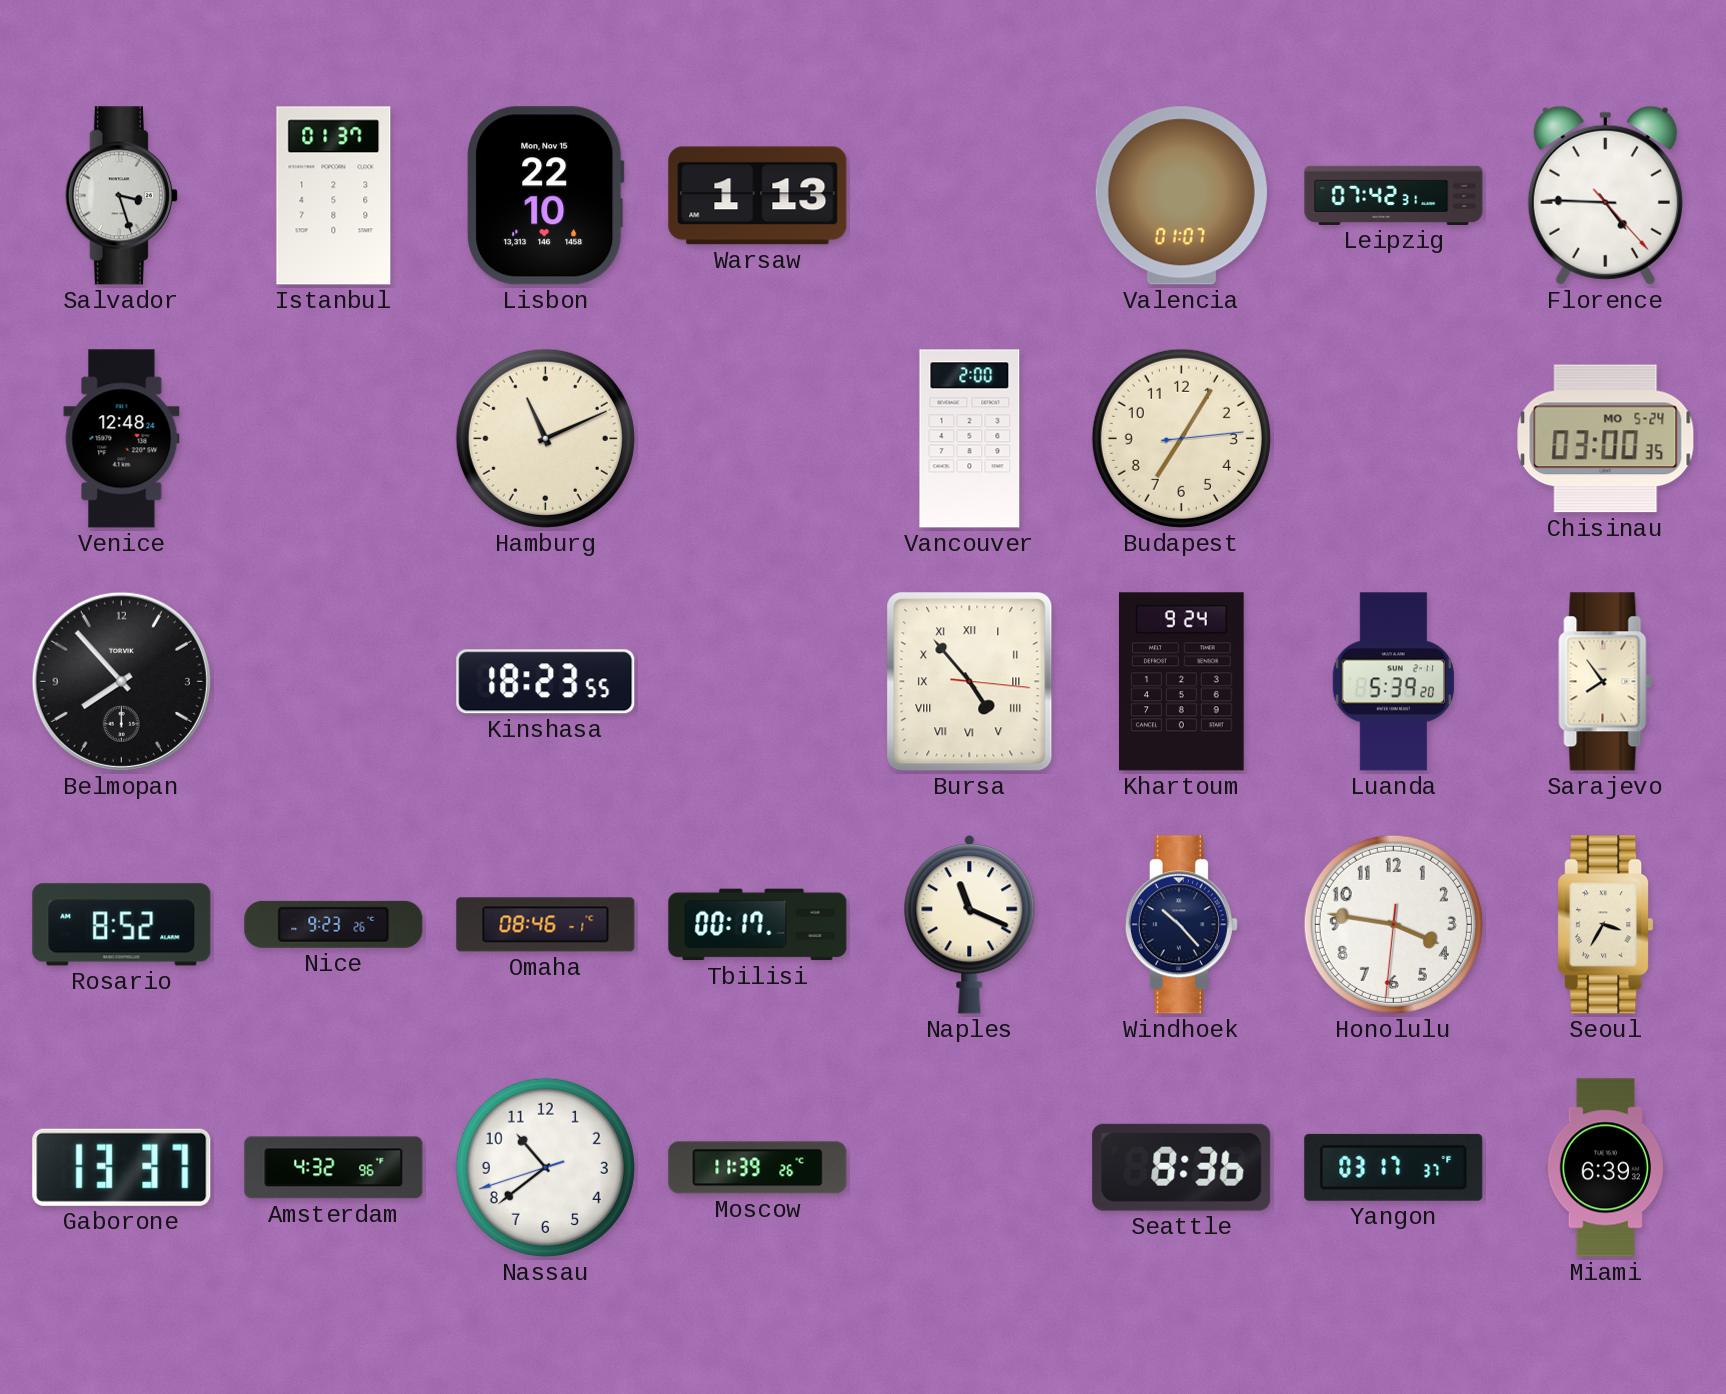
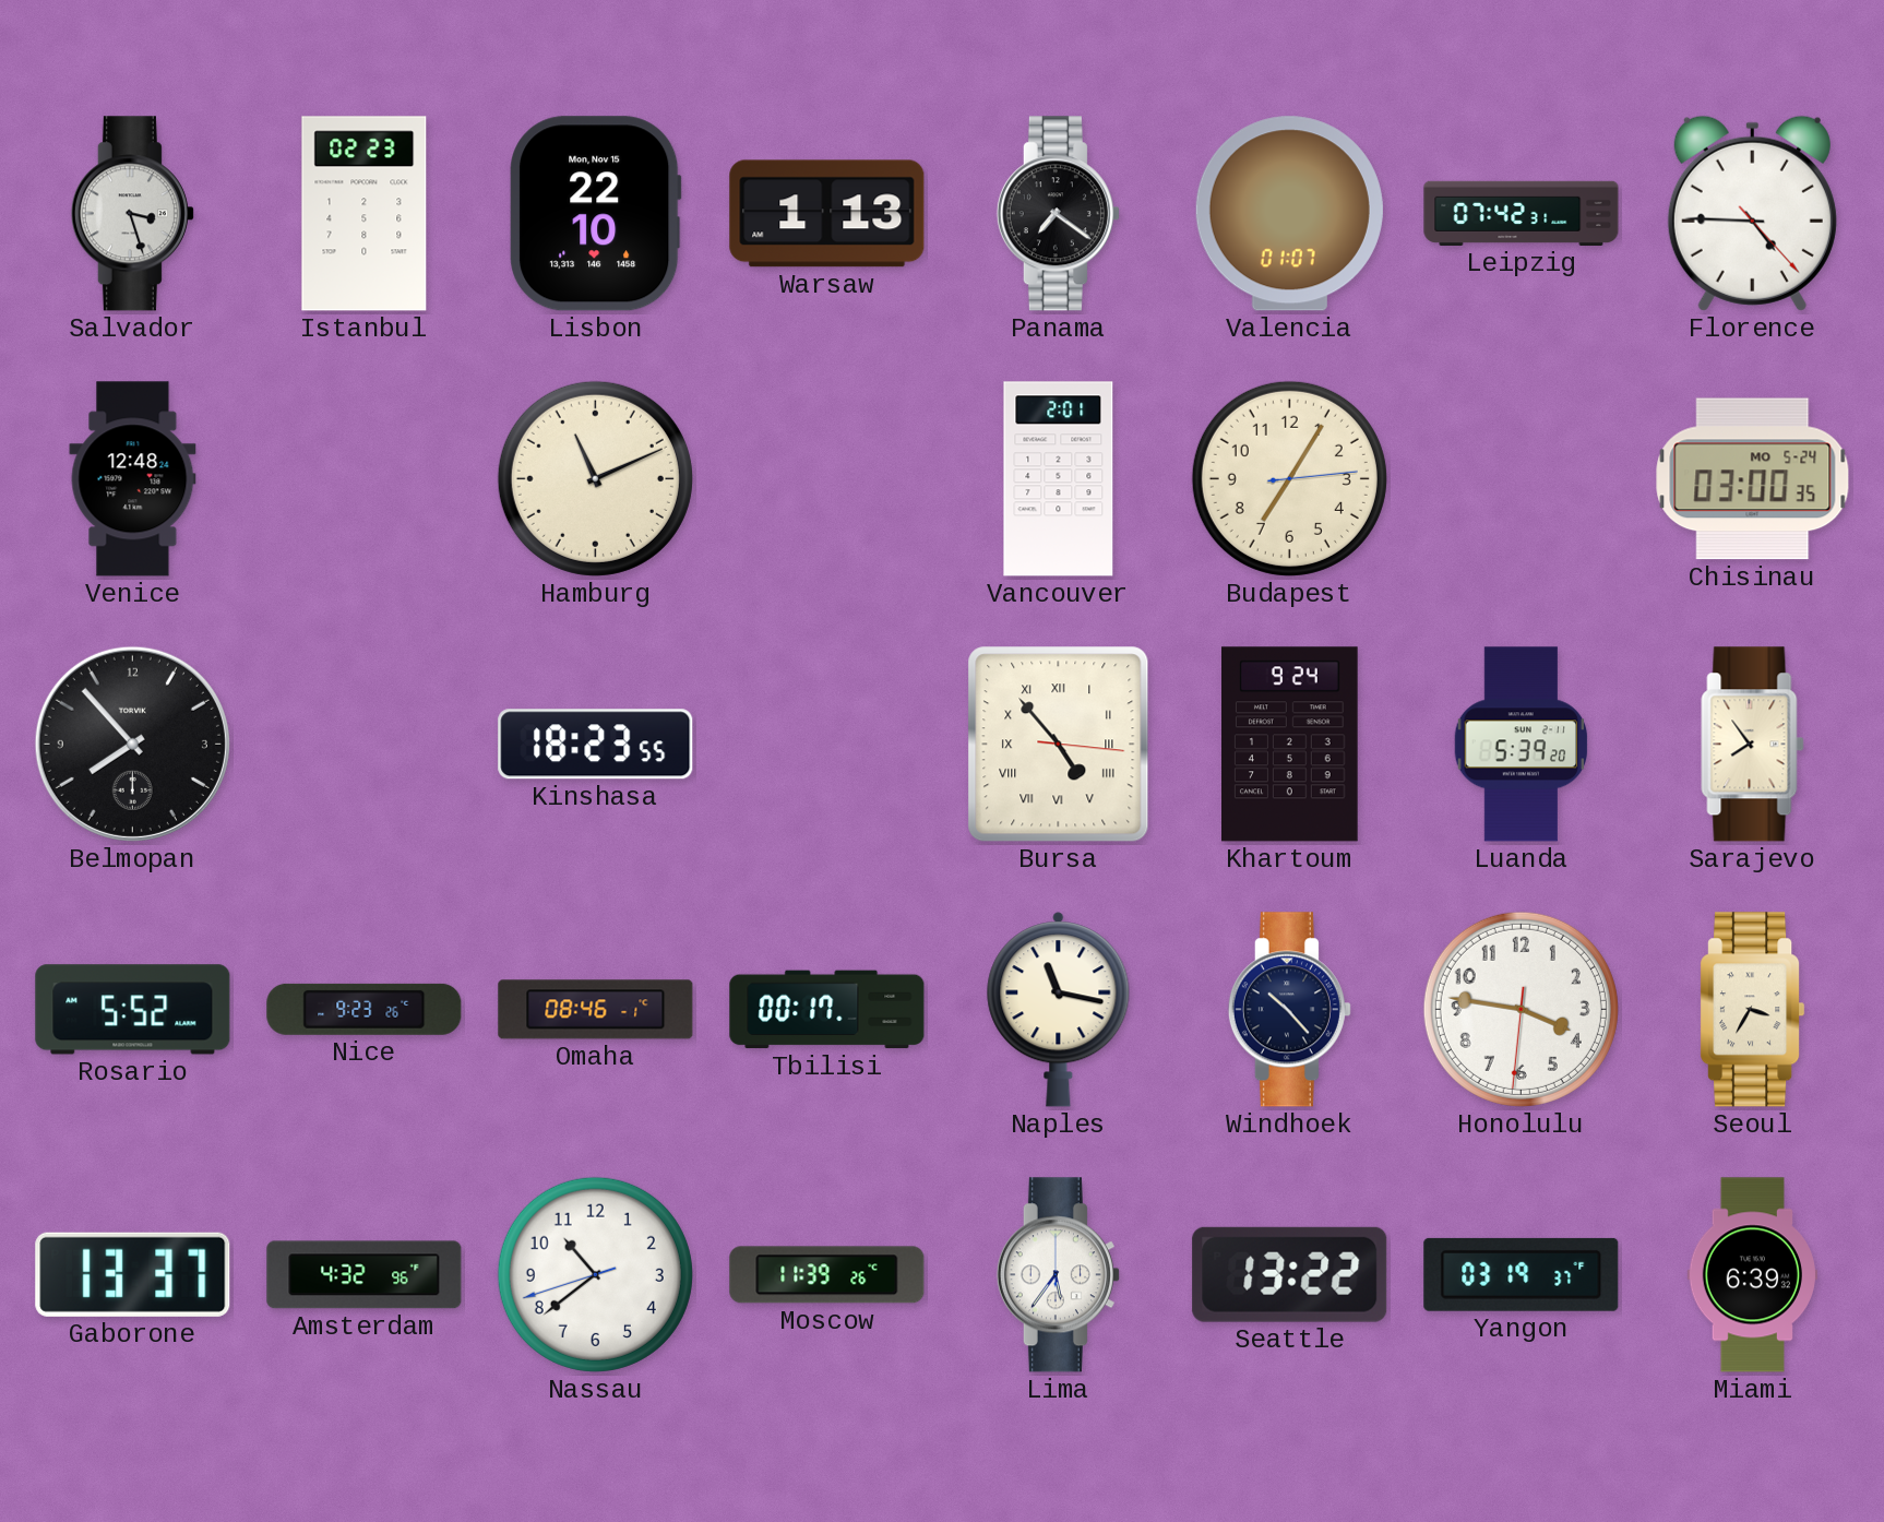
Istanbul: 01:37 -> 02:23
Panama: none -> 7:21
Vancouver: 2:00 -> 2:01
Rosario: 8:52 -> 5:52
Naples: 11:19 -> 11:17
Lima: none -> 5:36
Seattle: 8:36 -> 13:22
Yangon: 03:17 -> 03:19
